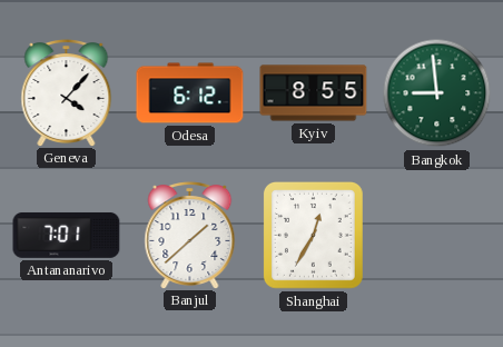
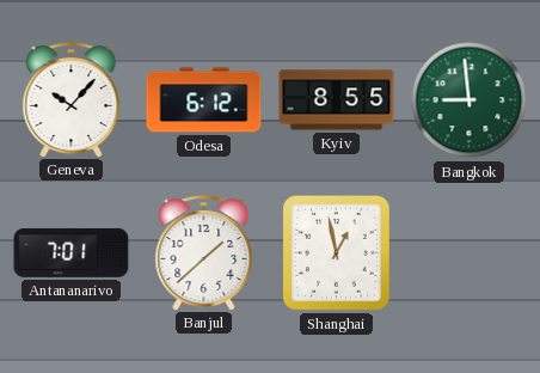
Geneva: 4:07 -> 10:07
Shanghai: 12:35 -> 12:58
